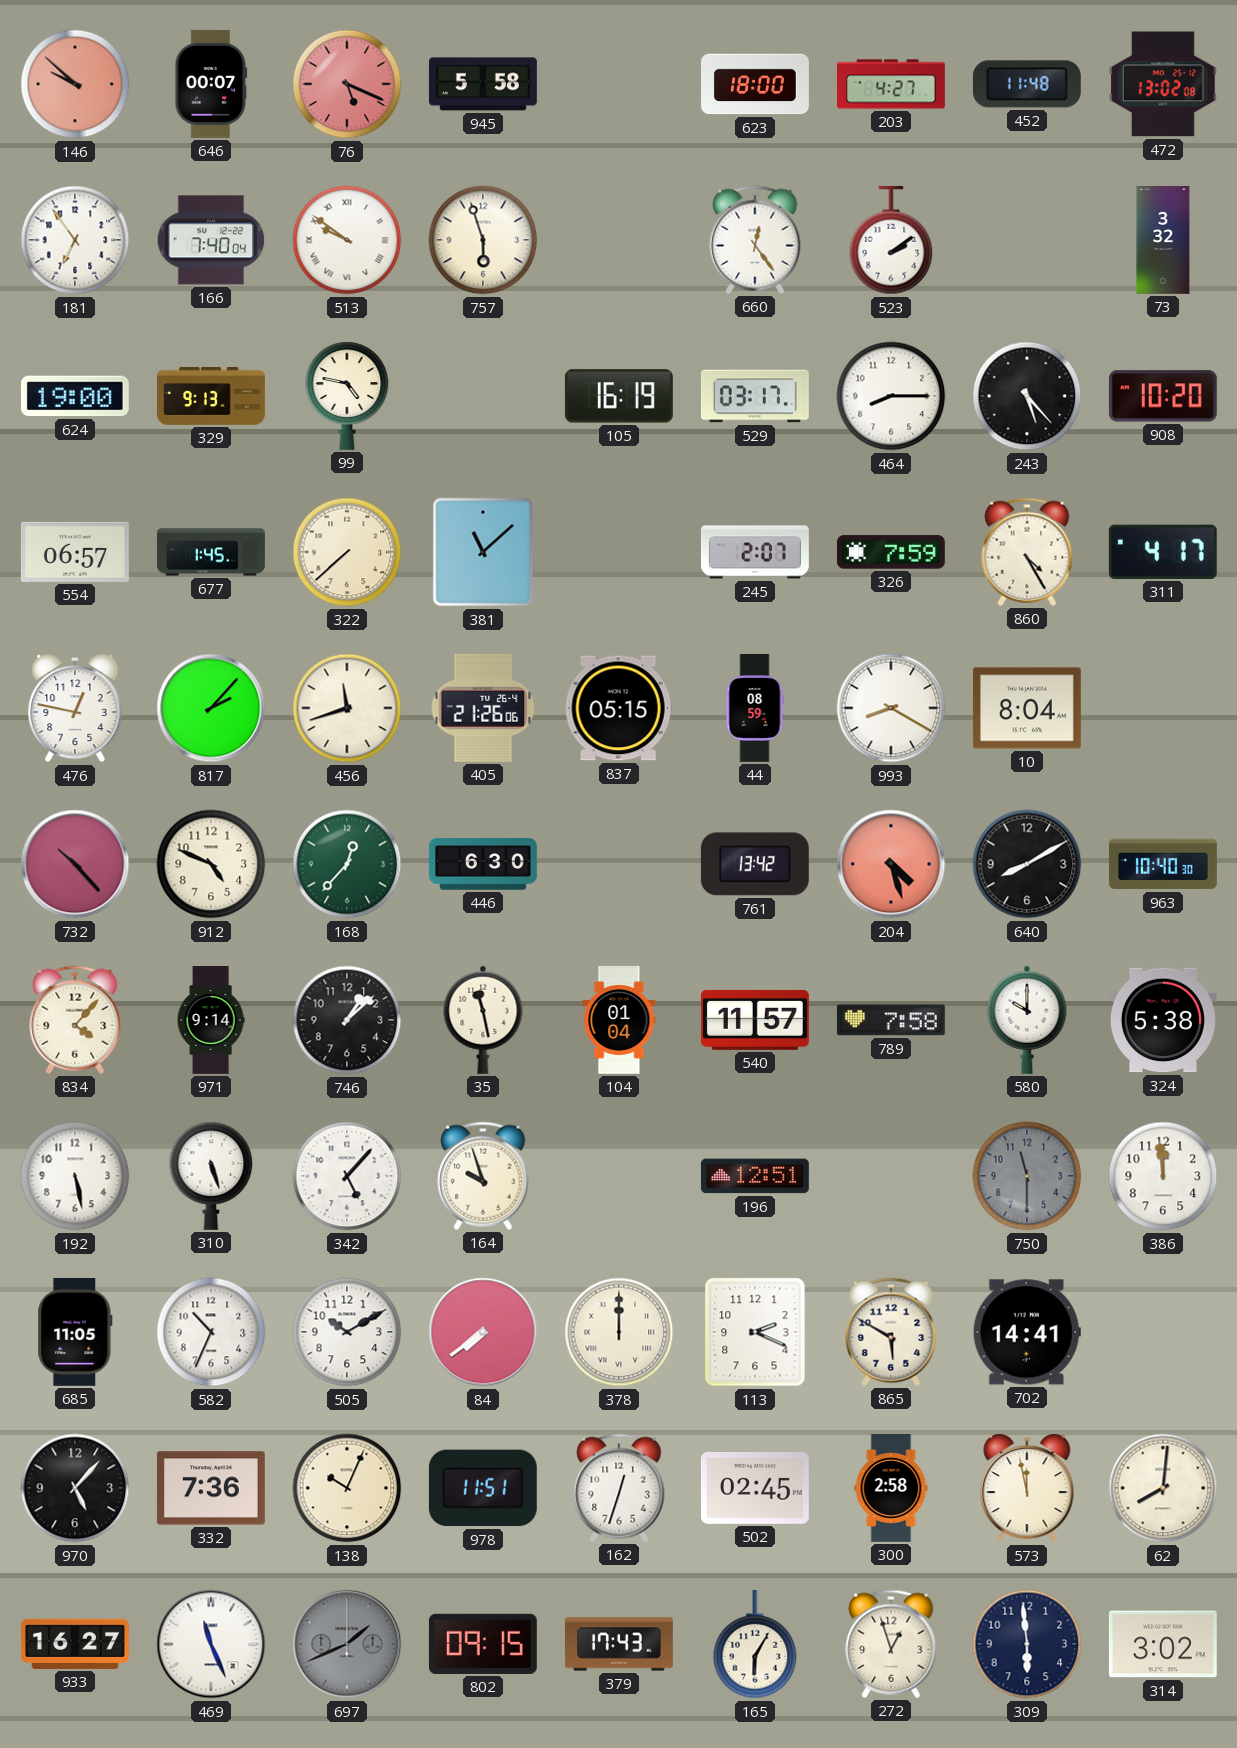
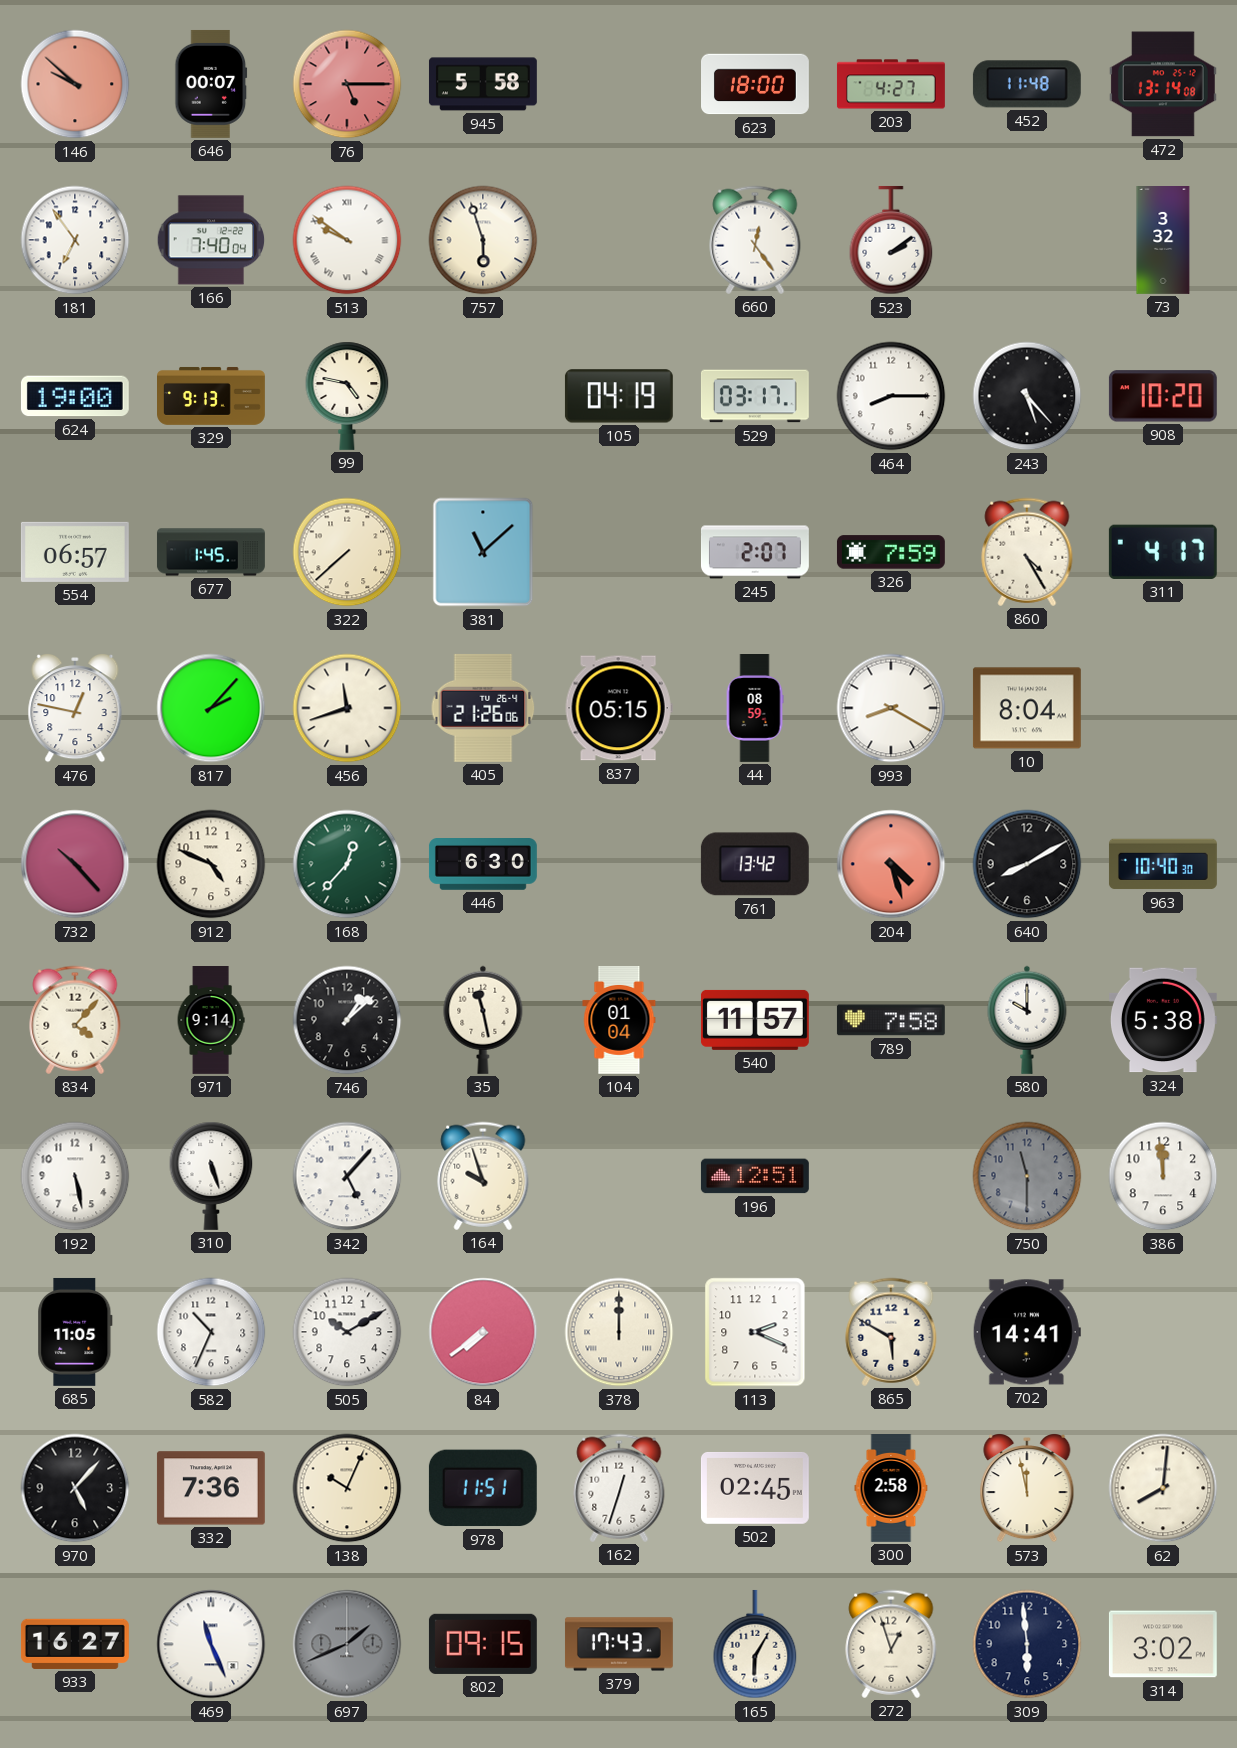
76: 5:19 -> 5:15
472: 13:02 -> 13:14
105: 16:19 -> 04:19
